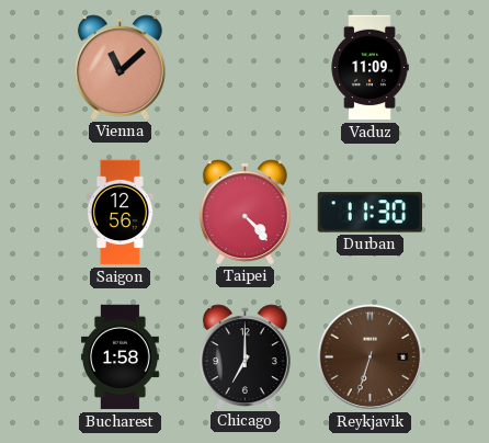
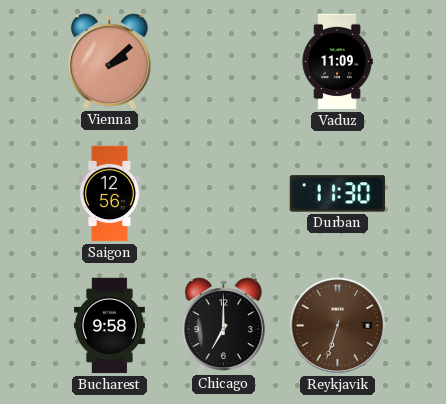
Vienna: 11:08 -> 2:08
Taipei: 4:23 -> none
Bucharest: 1:58 -> 9:58
